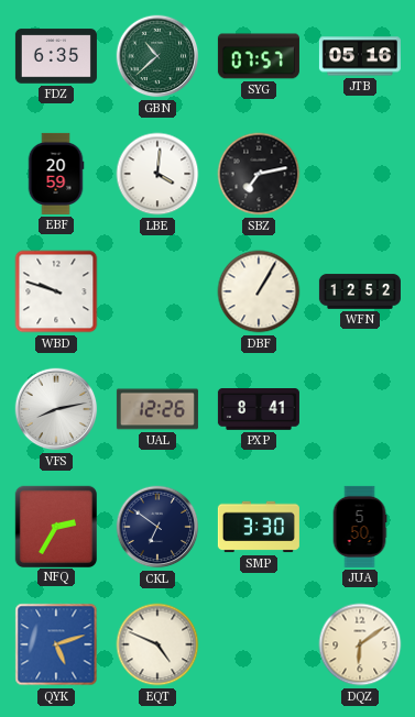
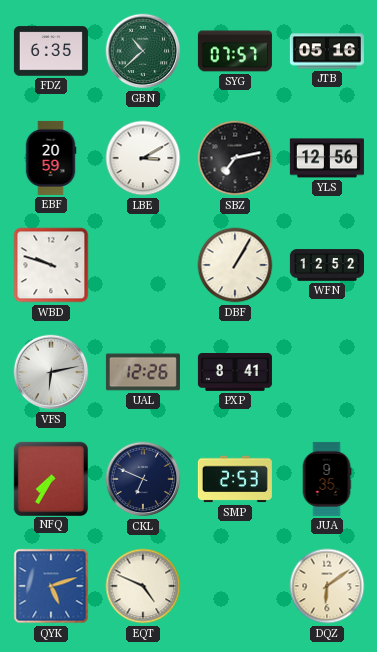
LBE: 4:01 -> 3:10
YLS: none -> 12:56
VFS: 8:13 -> 6:13
NFQ: 2:35 -> 7:35
CKL: 6:51 -> 6:49
SMP: 3:30 -> 2:53
JUA: 5:50 -> 9:35
